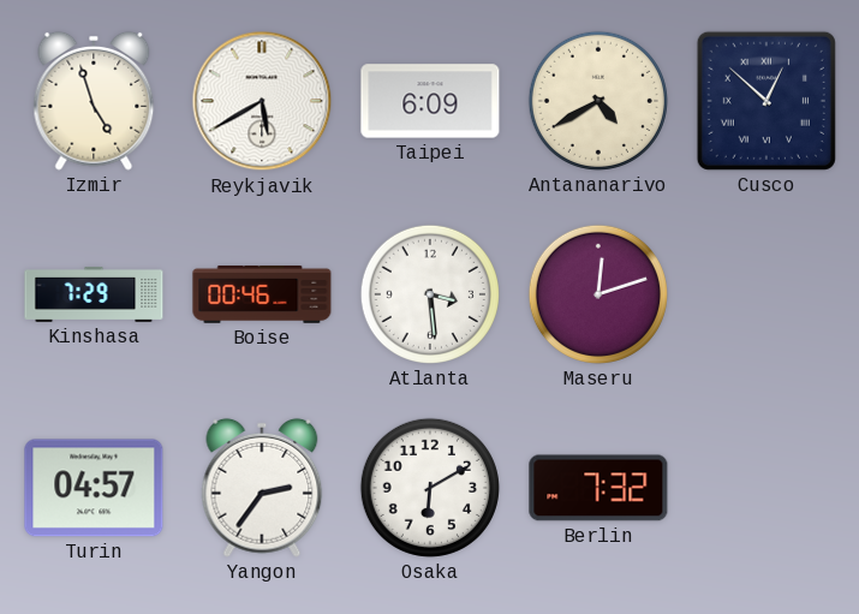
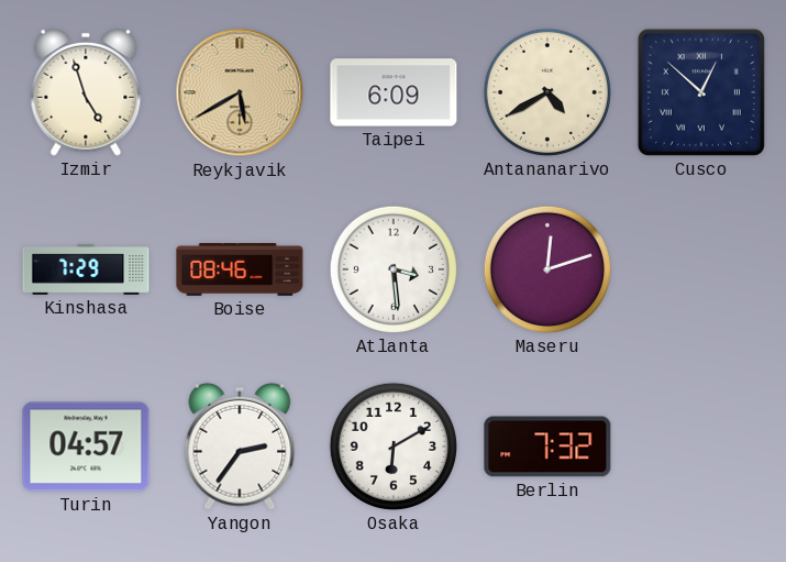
Reykjavik dial: white -> champagne
Boise: 00:46 -> 08:46
